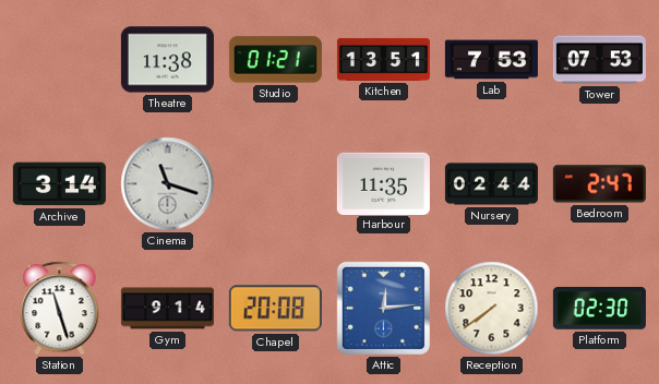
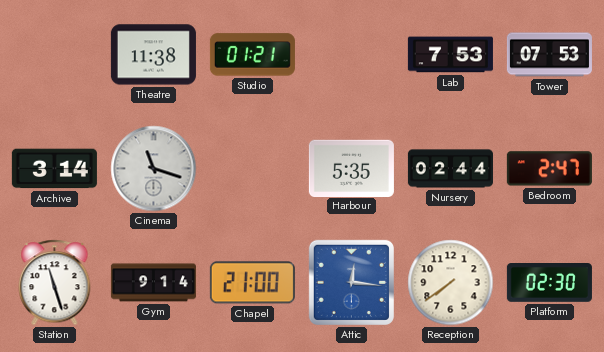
Kitchen: 13:51 -> none
Harbour: 11:35 -> 5:35
Chapel: 20:08 -> 21:00
Attic: 12:14 -> 12:16
